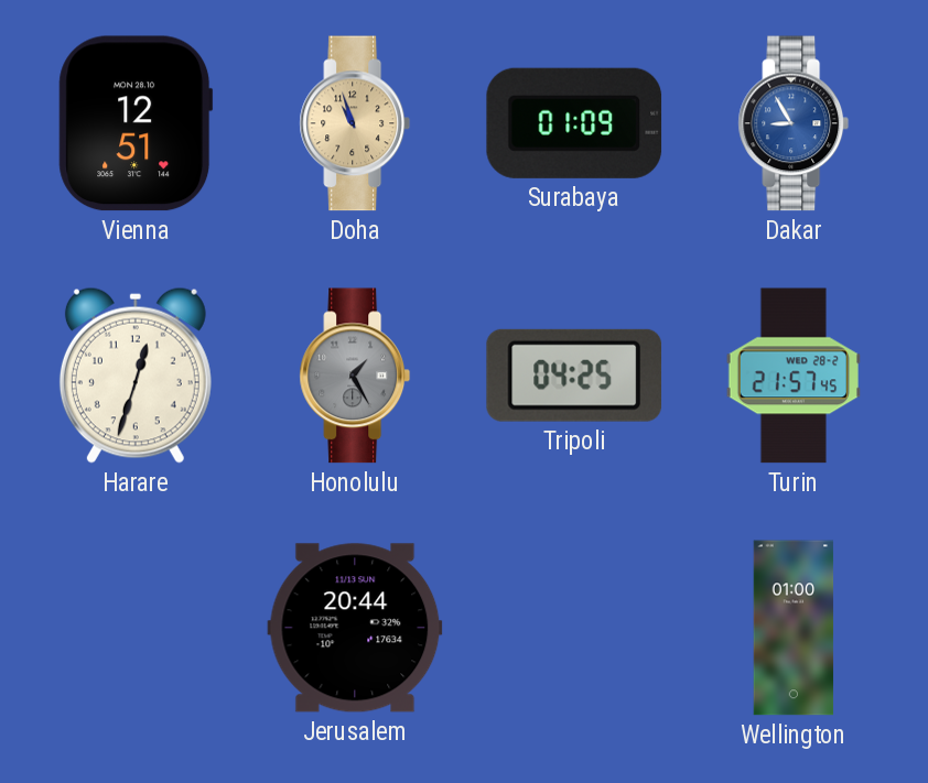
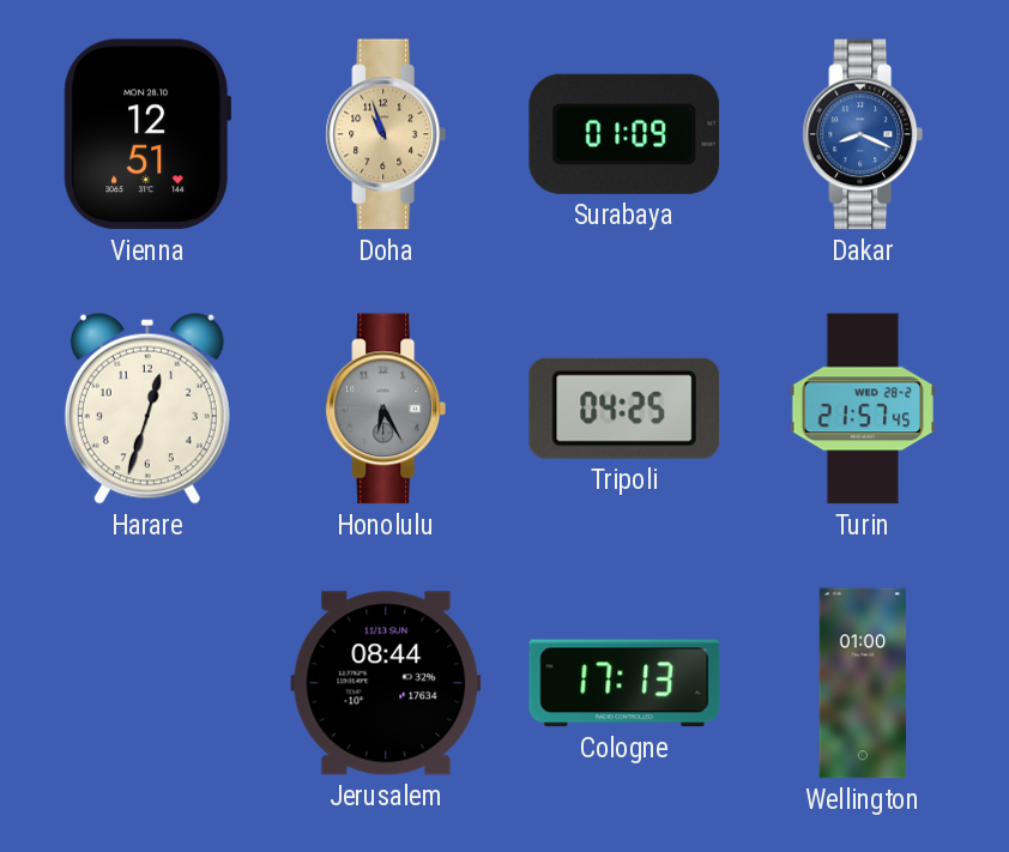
Dakar: 8:55 -> 8:19
Honolulu: 1:25 -> 6:25
Jerusalem: 20:44 -> 08:44
Cologne: none -> 17:13
